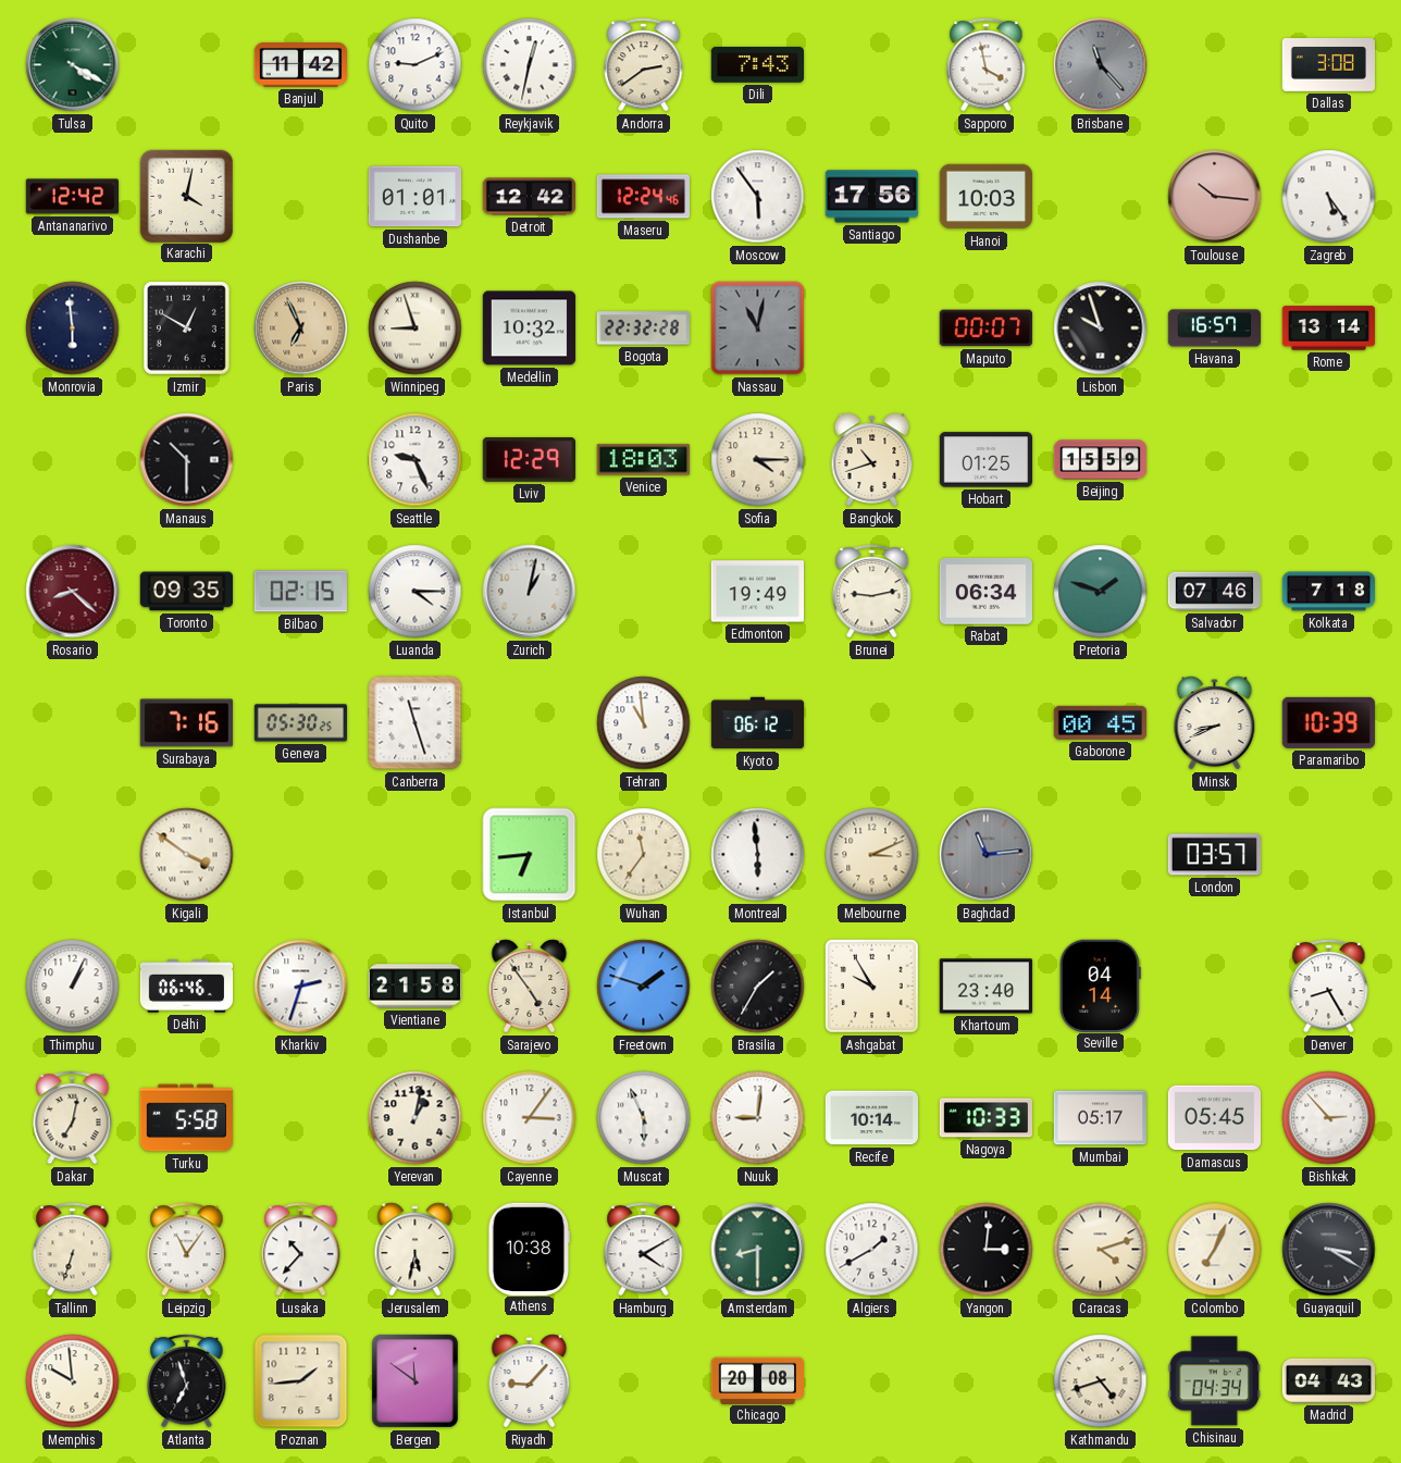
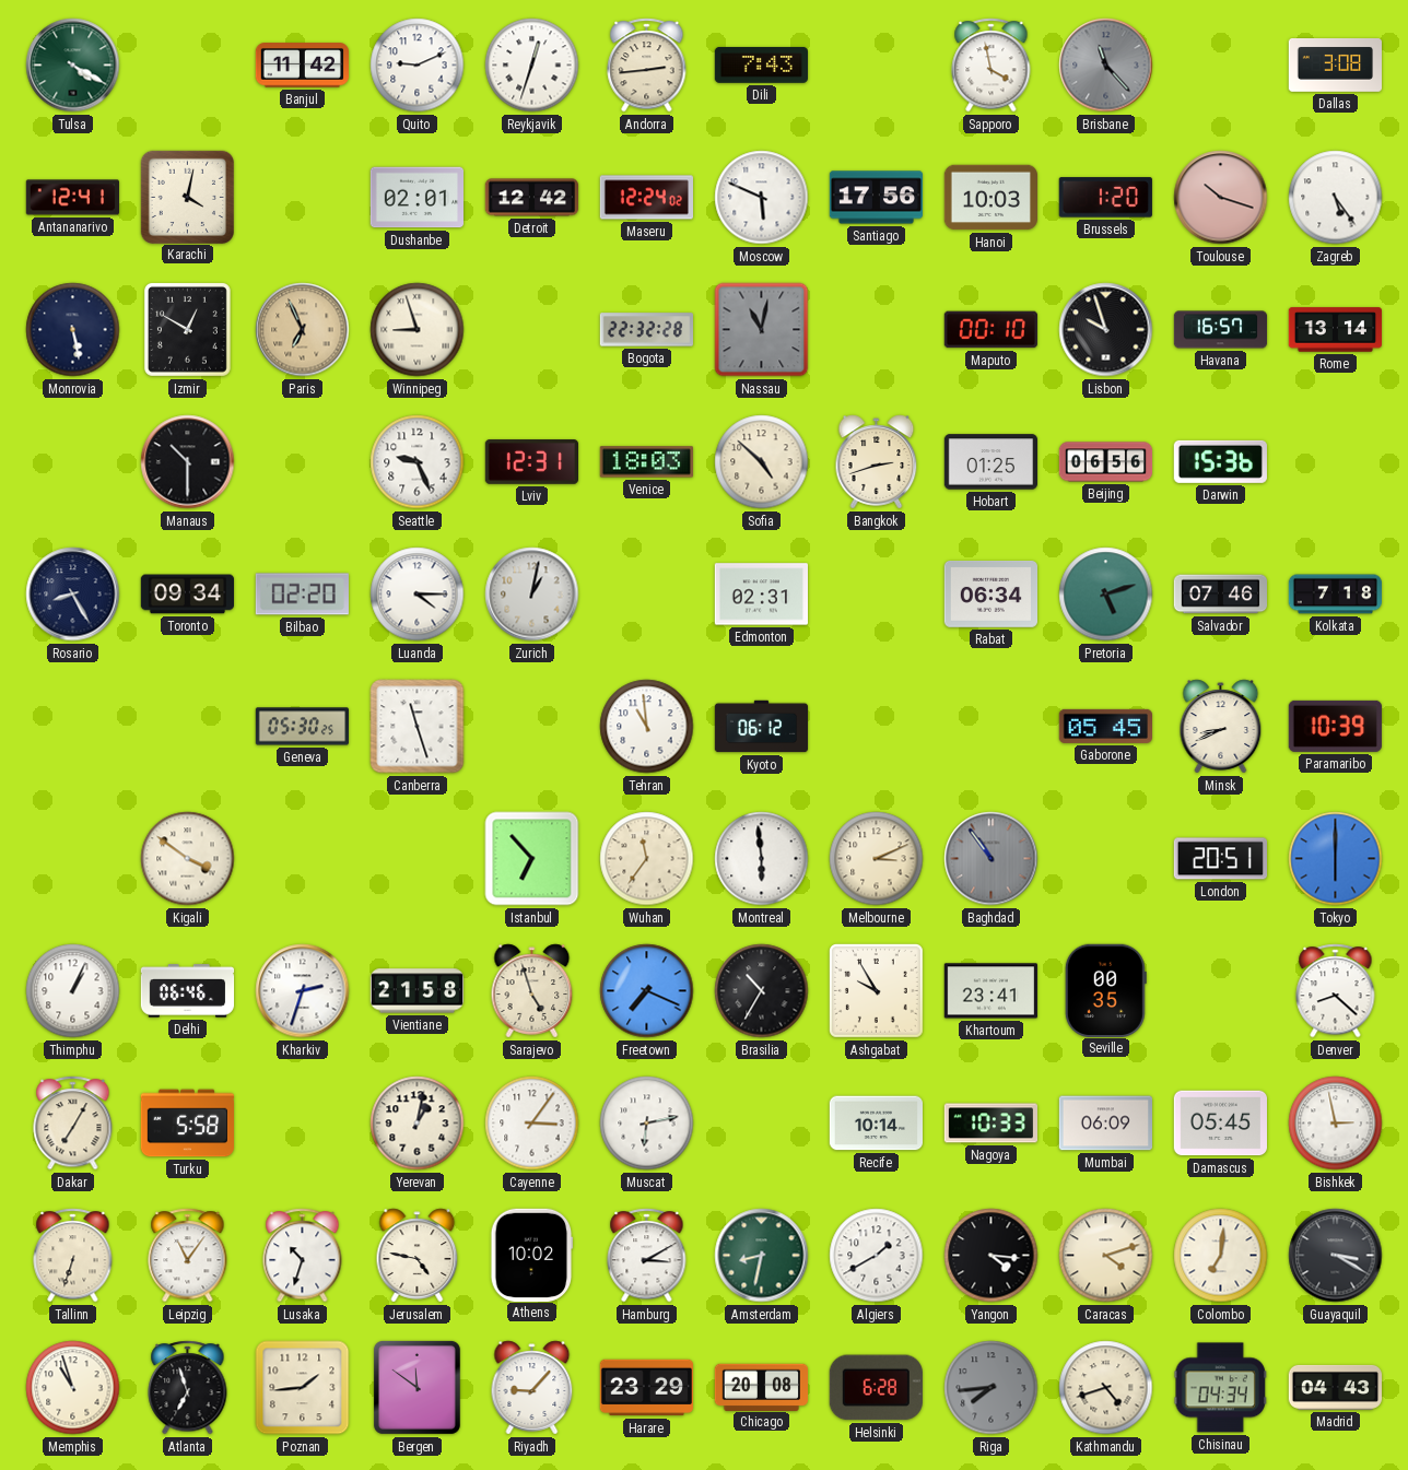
Reykjavik: 12:32 -> 12:33
Andorra: 2:39 -> 2:44
Antananarivo: 12:42 -> 12:41
Dushanbe: 01:01 -> 02:01
Maseru: 12:24:46 -> 12:24:02
Moscow: 5:54 -> 5:49
Brussels: none -> 1:20
Toulouse: 10:16 -> 10:18
Monrovia: 5:59 -> 5:28
Medellin: 10:32 -> none
Maputo: 00:07 -> 00:10
Lviv: 12:29 -> 12:31
Sofia: 4:15 -> 4:52
Bangkok: 10:42 -> 2:42
Beijing: 15:59 -> 06:56
Darwin: none -> 15:36
Rosario: 8:22 -> 8:25
Rosario dial: burgundy -> navy
Toronto: 09:35 -> 09:34
Bilbao: 02:15 -> 02:20
Edmonton: 19:49 -> 02:31
Brunei: 9:13 -> none
Pretoria: 1:48 -> 5:12
Surabaya: 7:16 -> none
Gaborone: 00:45 -> 05:45
Istanbul: 6:44 -> 6:53
Baghdad: 11:14 -> 10:54
London: 03:57 -> 20:51
Tokyo: none -> 6:00
Sarajevo: 4:54 -> 4:57
Freetown: 1:48 -> 7:19
Brasilia: 1:35 -> 10:35
Khartoum: 23:40 -> 23:41
Seville: 04:14 -> 00:35
Denver: 8:25 -> 8:22
Dakar: 7:02 -> 7:05
Muscat: 5:56 -> 6:13
Nuuk: 9:01 -> none
Mumbai: 05:17 -> 06:09
Bishkek: 2:53 -> 2:58
Lusaka: 10:37 -> 10:33
Jerusalem: 5:32 -> 4:47
Athens: 10:38 -> 10:02
Hamburg: 4:10 -> 3:10
Amsterdam: 8:30 -> 8:32
Yangon: 3:01 -> 4:16
Colombo: 7:04 -> 7:01
Memphis: 9:59 -> 10:57
Harare: none -> 23:29
Helsinki: none -> 6:28
Riga: none -> 7:44
